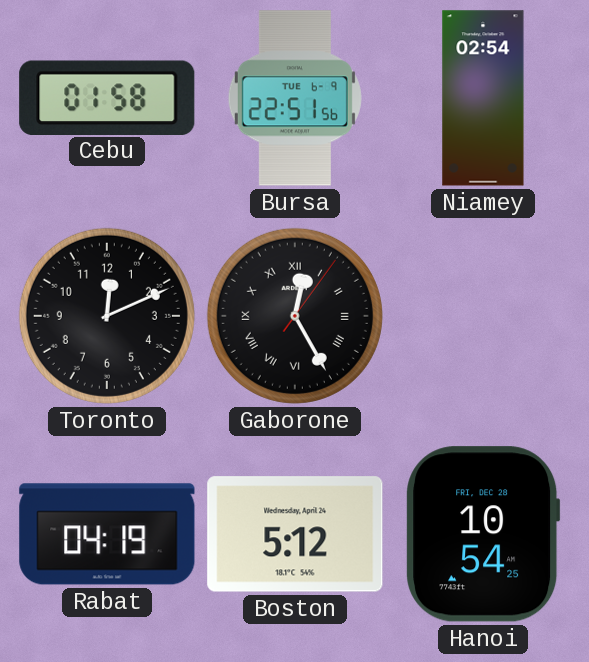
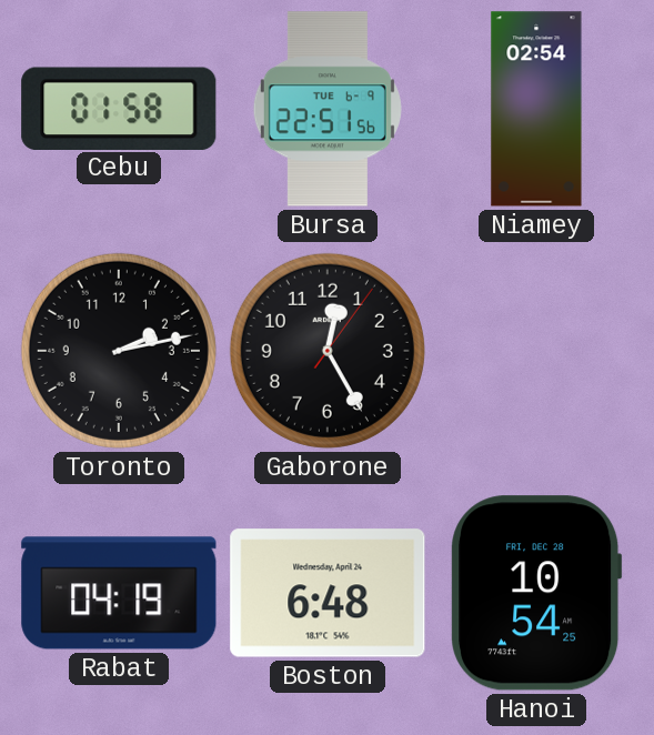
Toronto: 12:11 -> 2:13
Gaborone numerals: Roman -> Arabic
Boston: 5:12 -> 6:48
